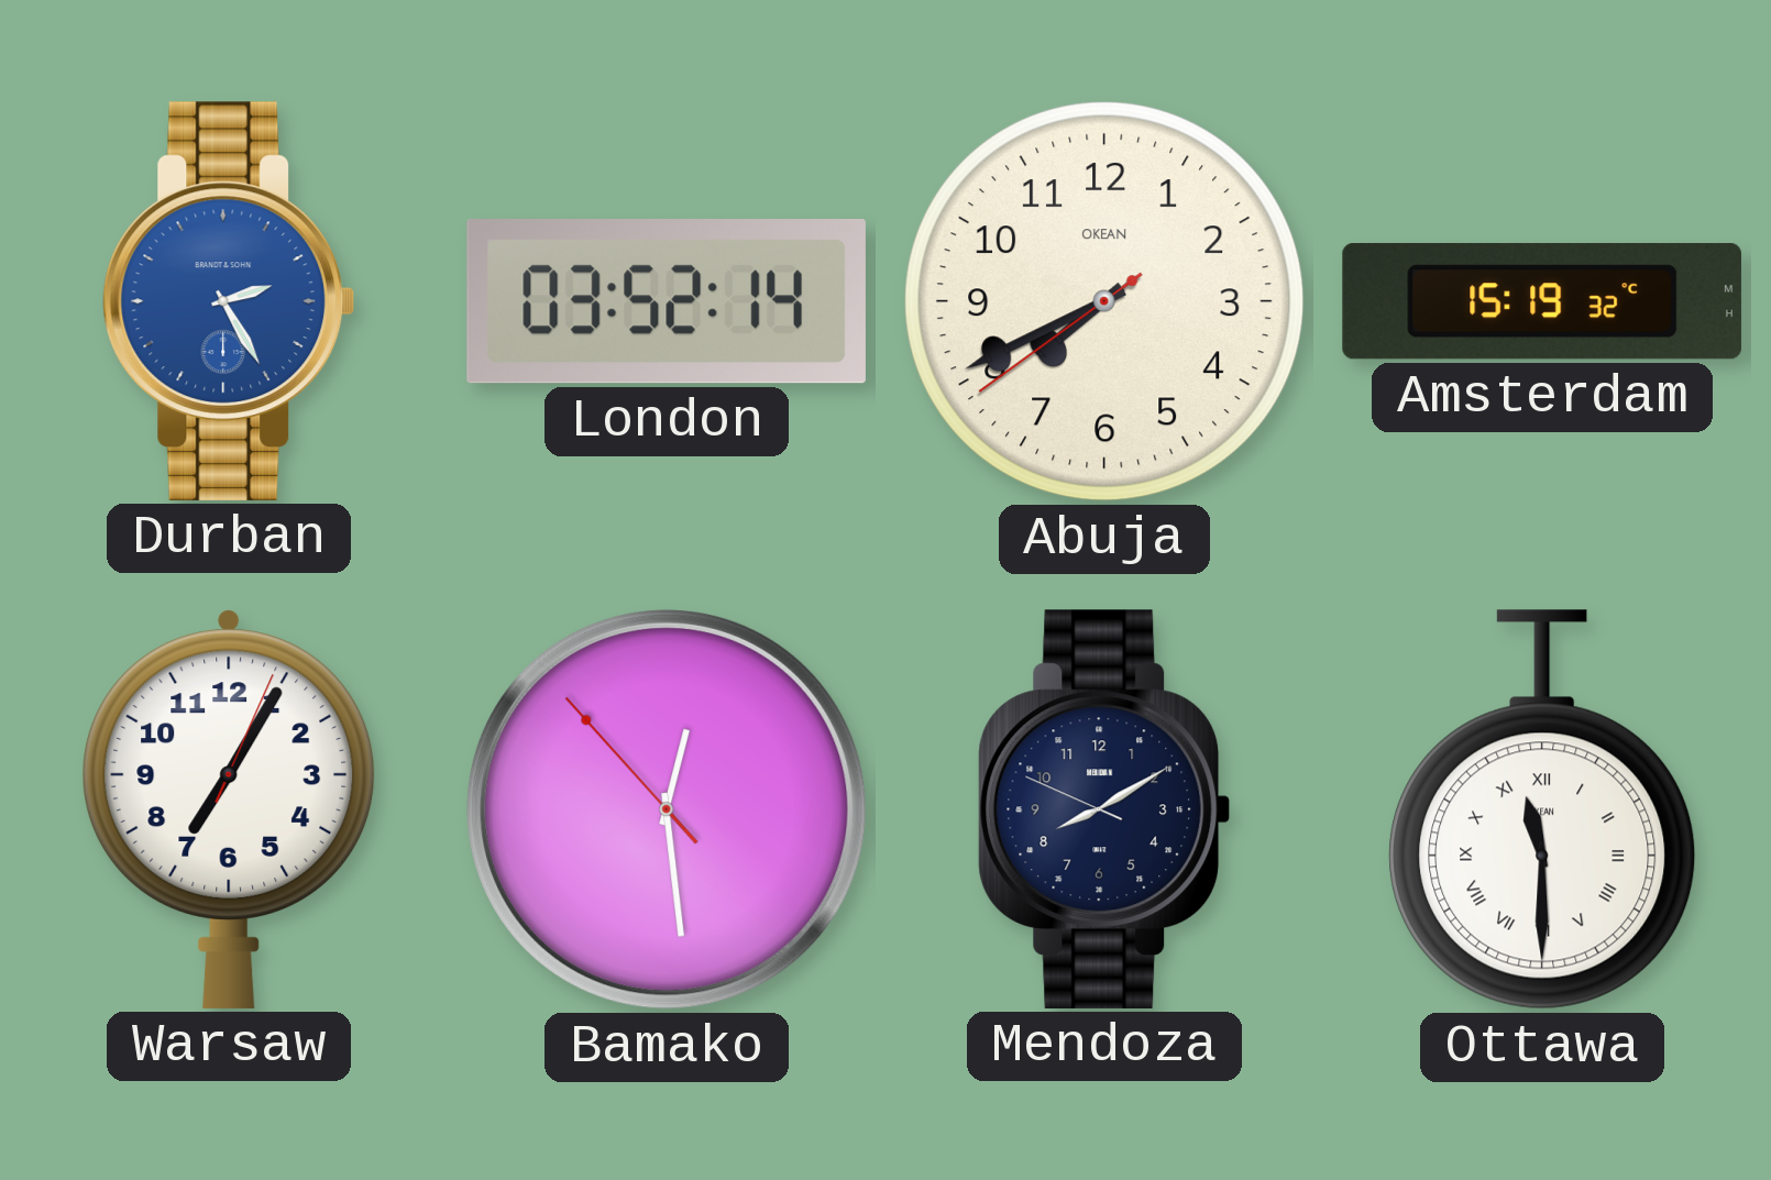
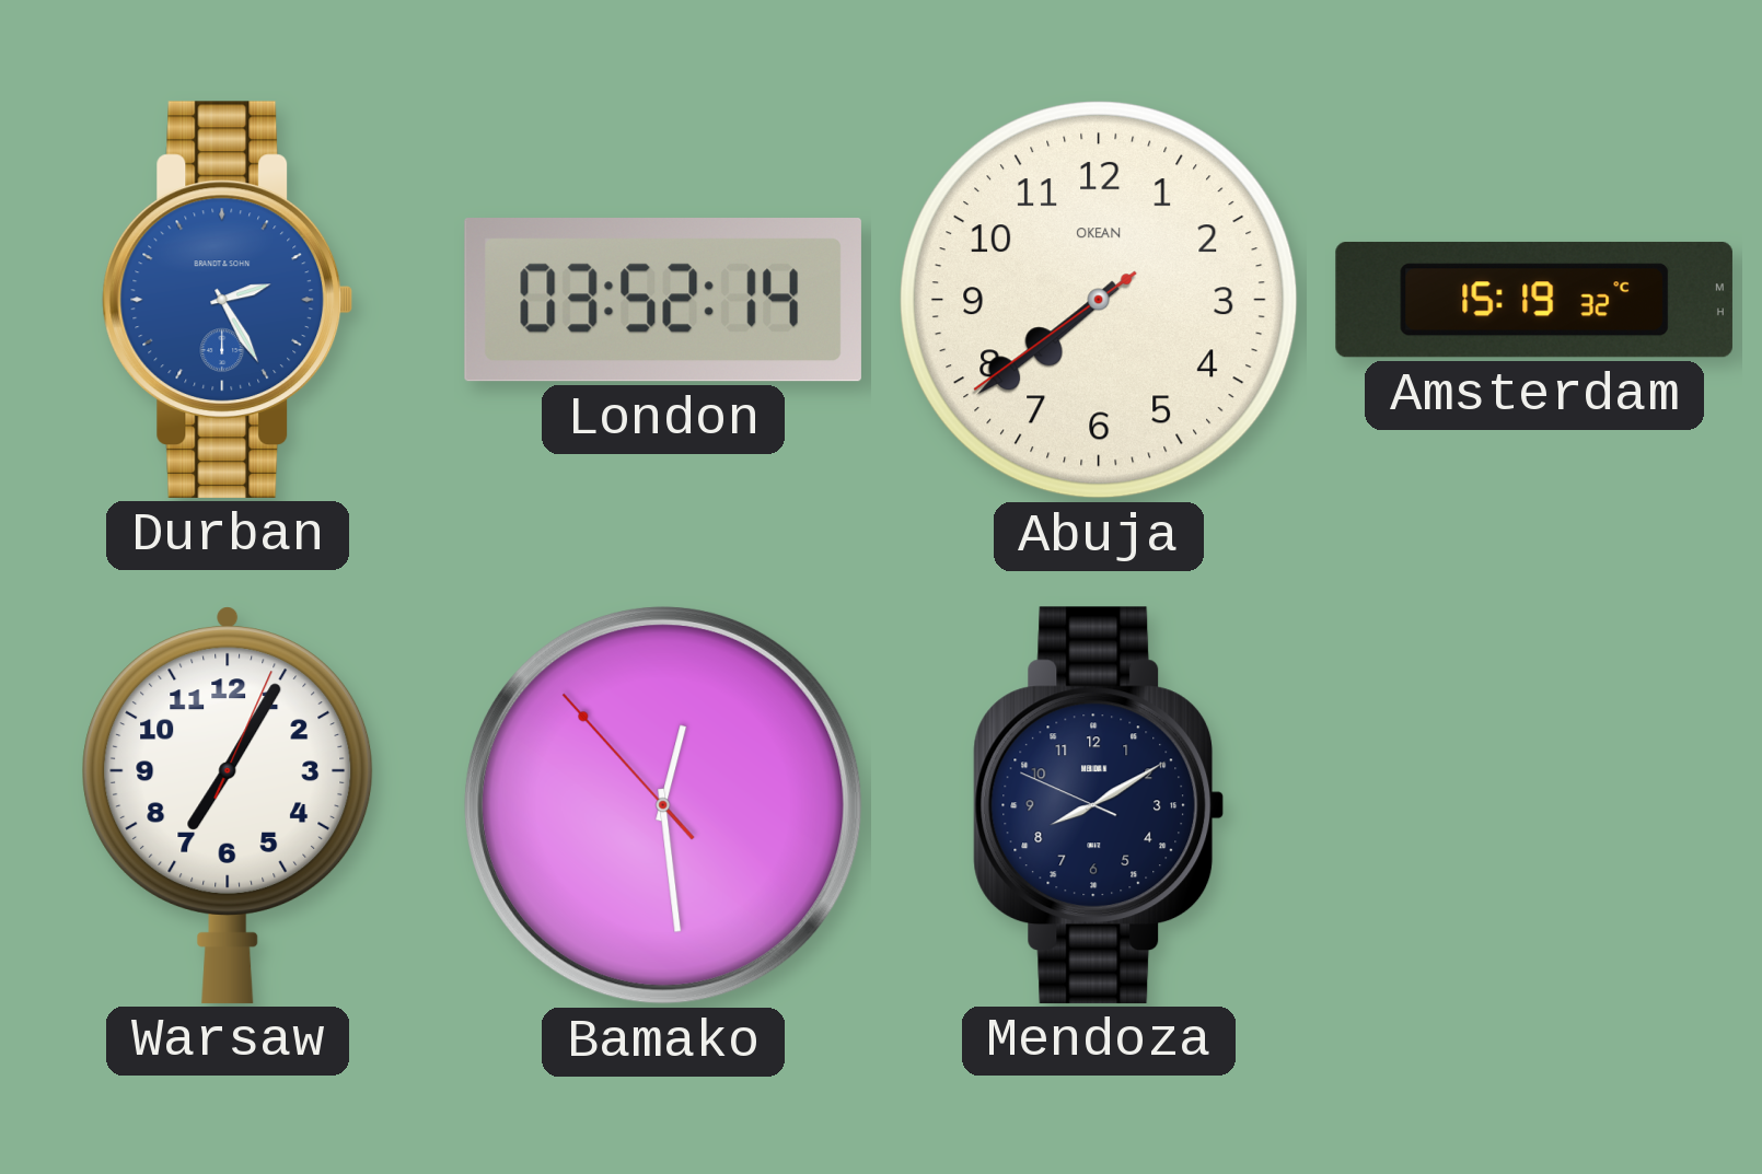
Abuja: 7:40 -> 7:38
Ottawa: 11:30 -> none
